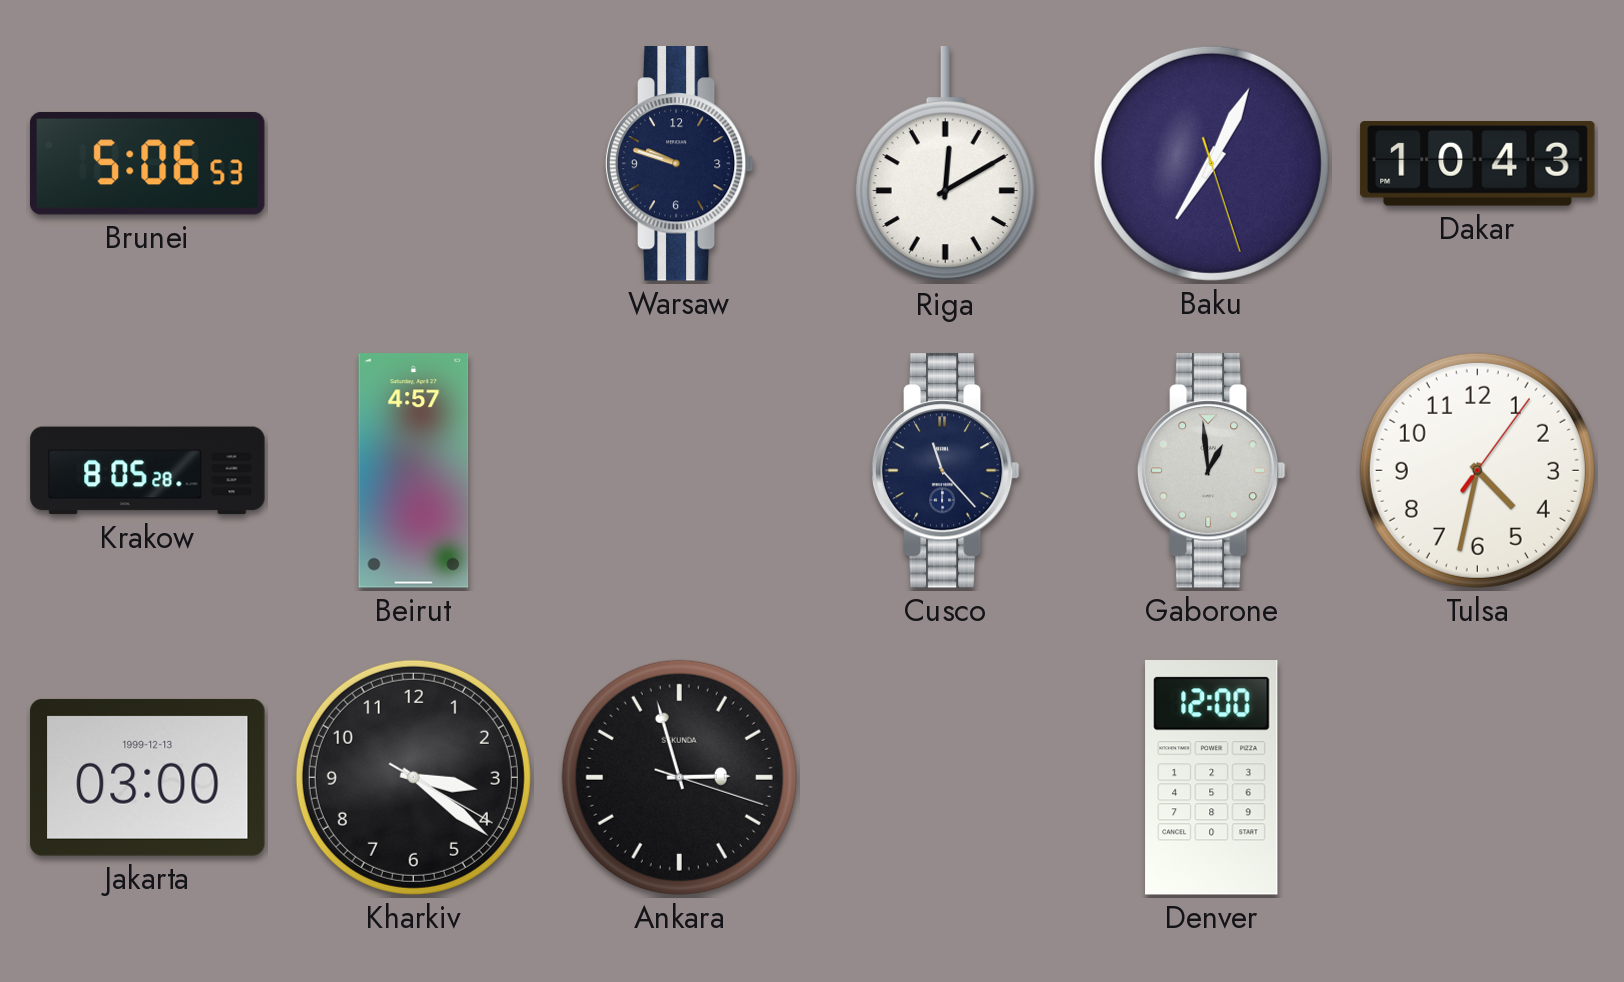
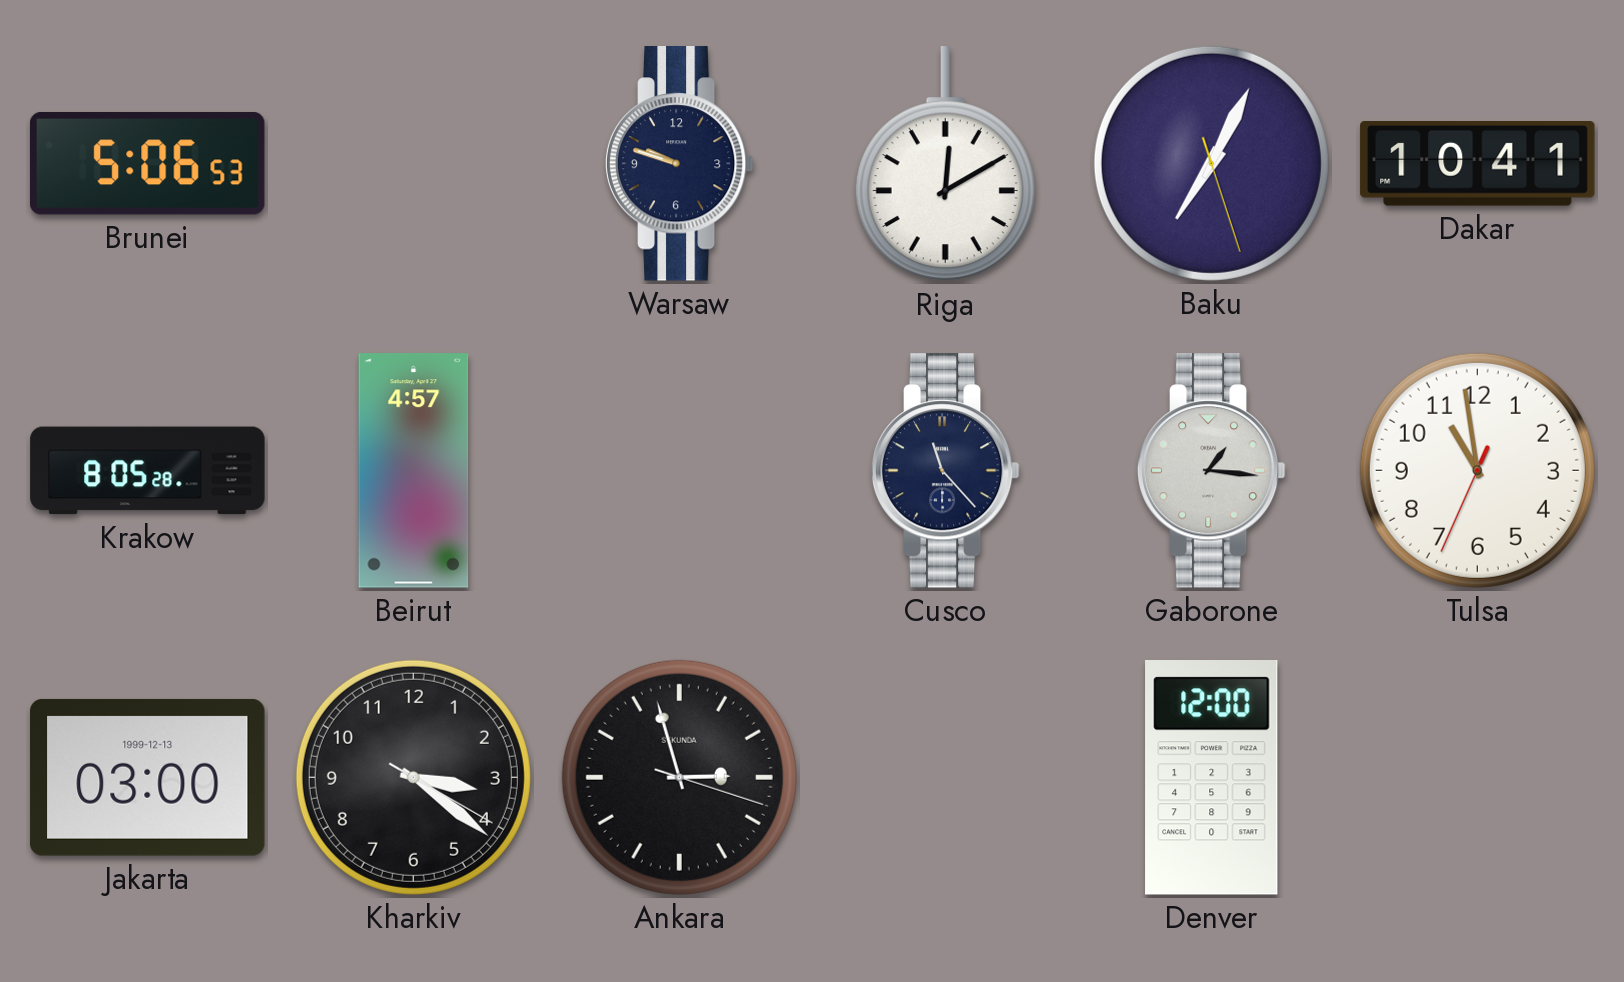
Dakar: 10:43 -> 10:41
Gaborone: 12:59 -> 1:16
Tulsa: 4:32 -> 10:58
